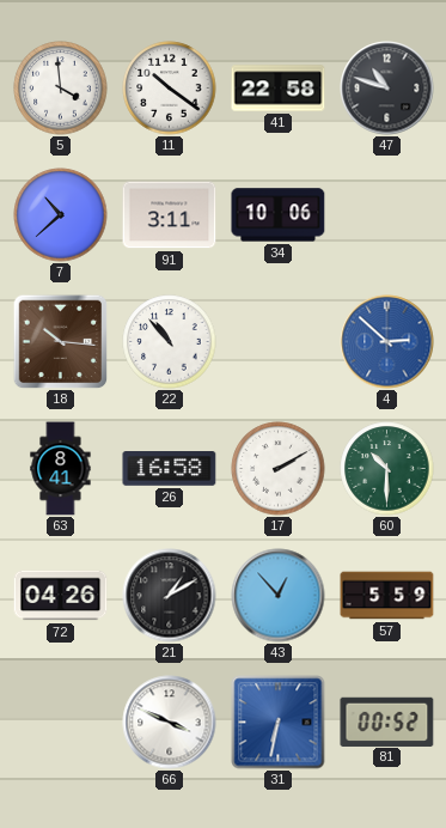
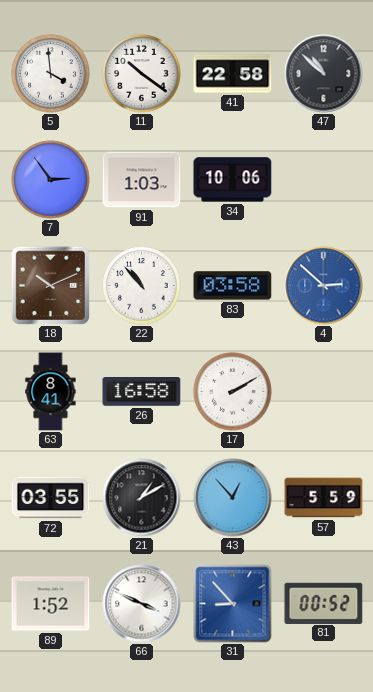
47: 10:48 -> 10:52
7: 10:38 -> 2:54
91: 3:11 -> 1:03
18: 10:16 -> 10:11
83: none -> 03:58
60: 10:30 -> none
72: 04:26 -> 03:55
89: none -> 1:52
31: 6:32 -> 8:53
